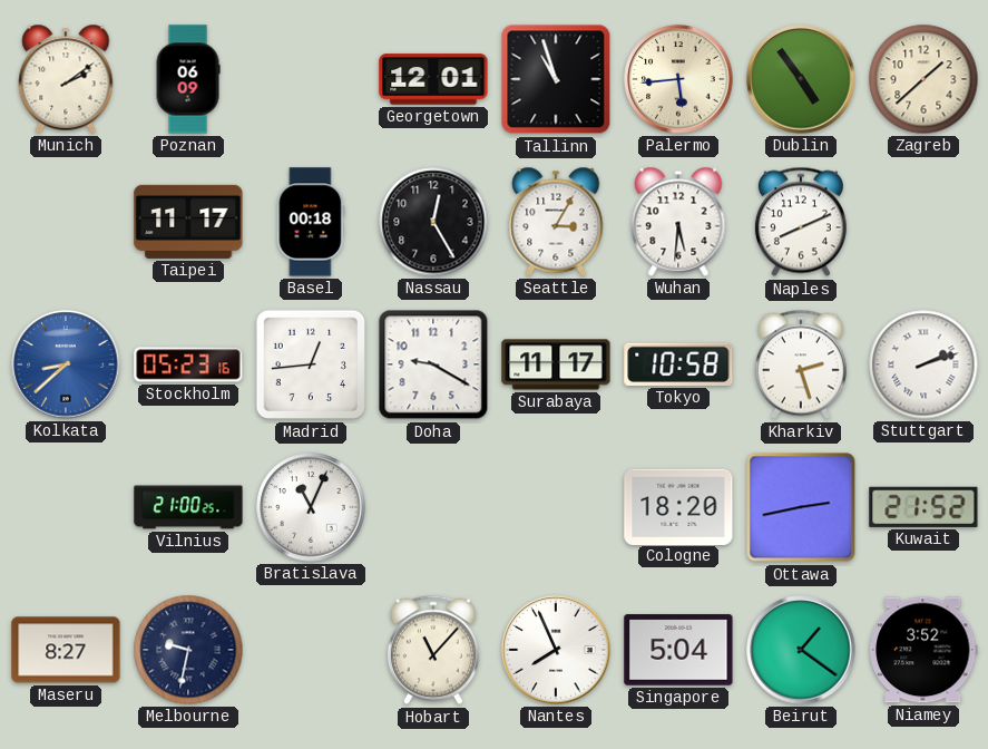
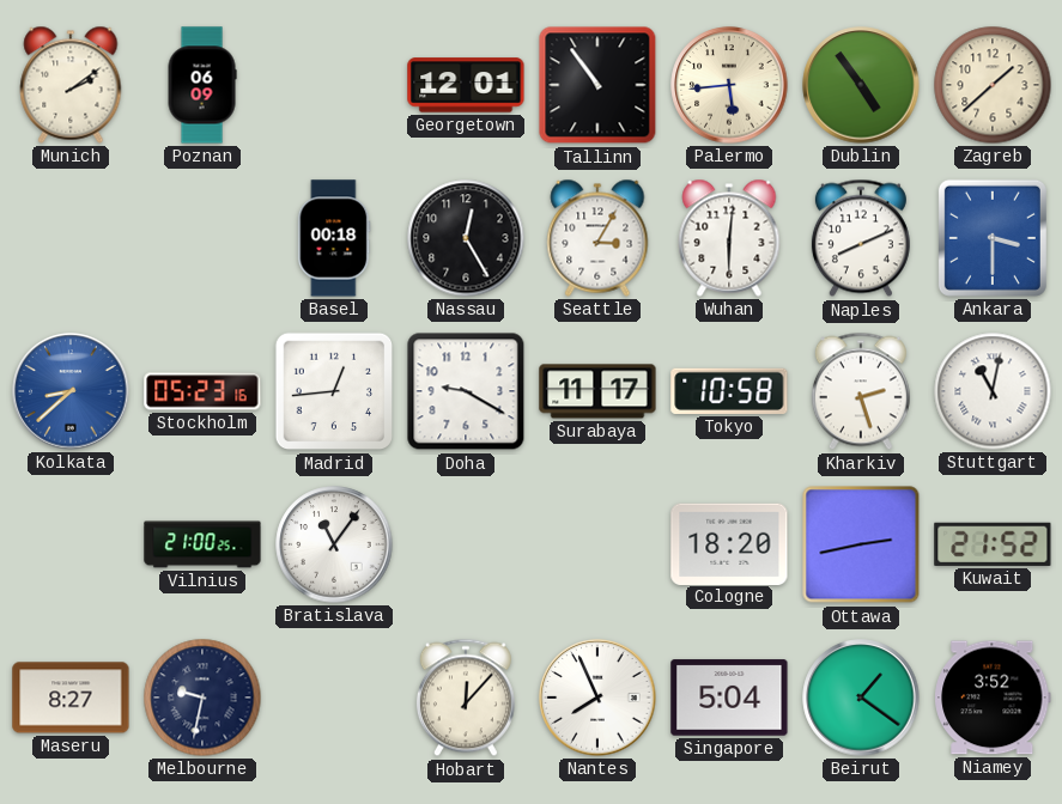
Tallinn: 10:57 -> 10:54
Taipei: 11:17 -> none
Wuhan: 5:31 -> 6:01
Ankara: none -> 3:30
Stuttgart: 2:12 -> 11:02
Bratislava: 11:04 -> 11:06
Hobart: 11:07 -> 12:07
